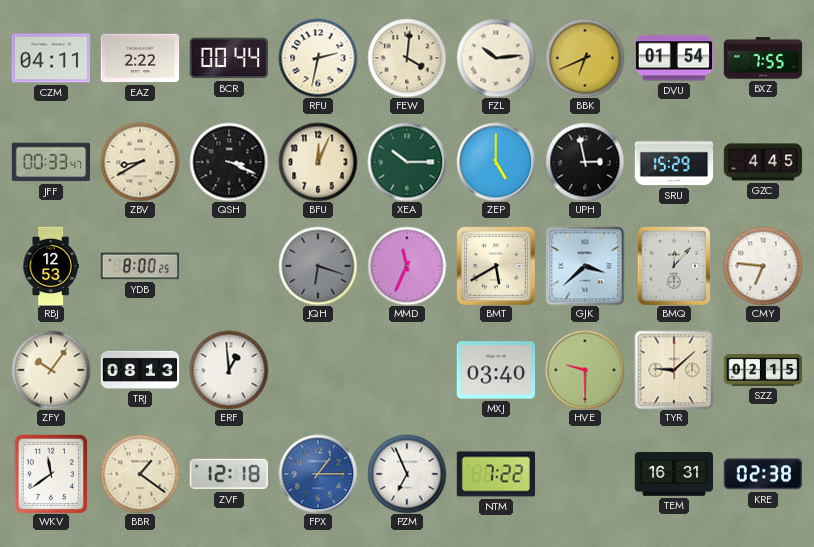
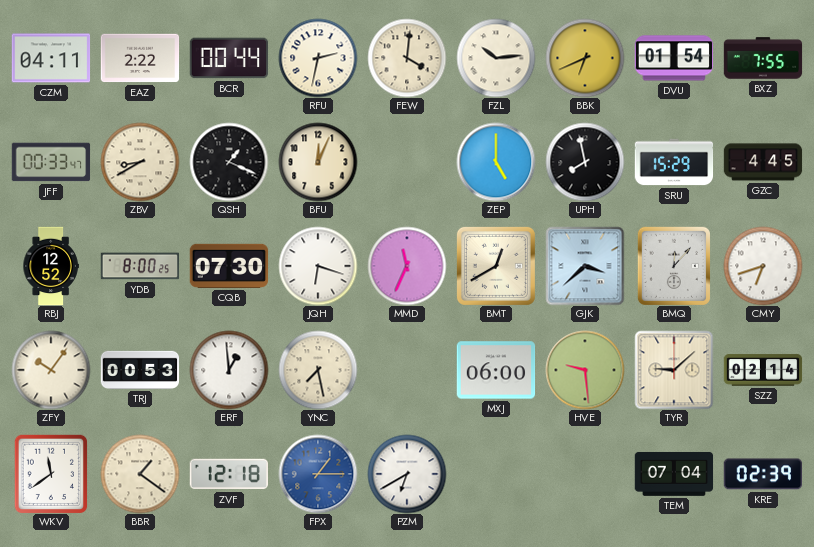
QSH: 3:19 -> 1:19
XEA: 10:15 -> none
UPH: 2:58 -> 7:58
RBJ: 12:53 -> 12:52
CQB: none -> 07:30
JQH dial: grey -> white
BMT: 5:40 -> 12:40
CMY: 6:46 -> 6:42
TRJ: 08:13 -> 00:53
YNC: none -> 7:28
MXJ: 03:40 -> 06:00
HVE: 9:30 -> 9:29
SZZ: 02:15 -> 02:14
PZM: 6:56 -> 6:40
NTM: 7:22 -> none
TEM: 16:31 -> 07:04
KRE: 02:38 -> 02:39
